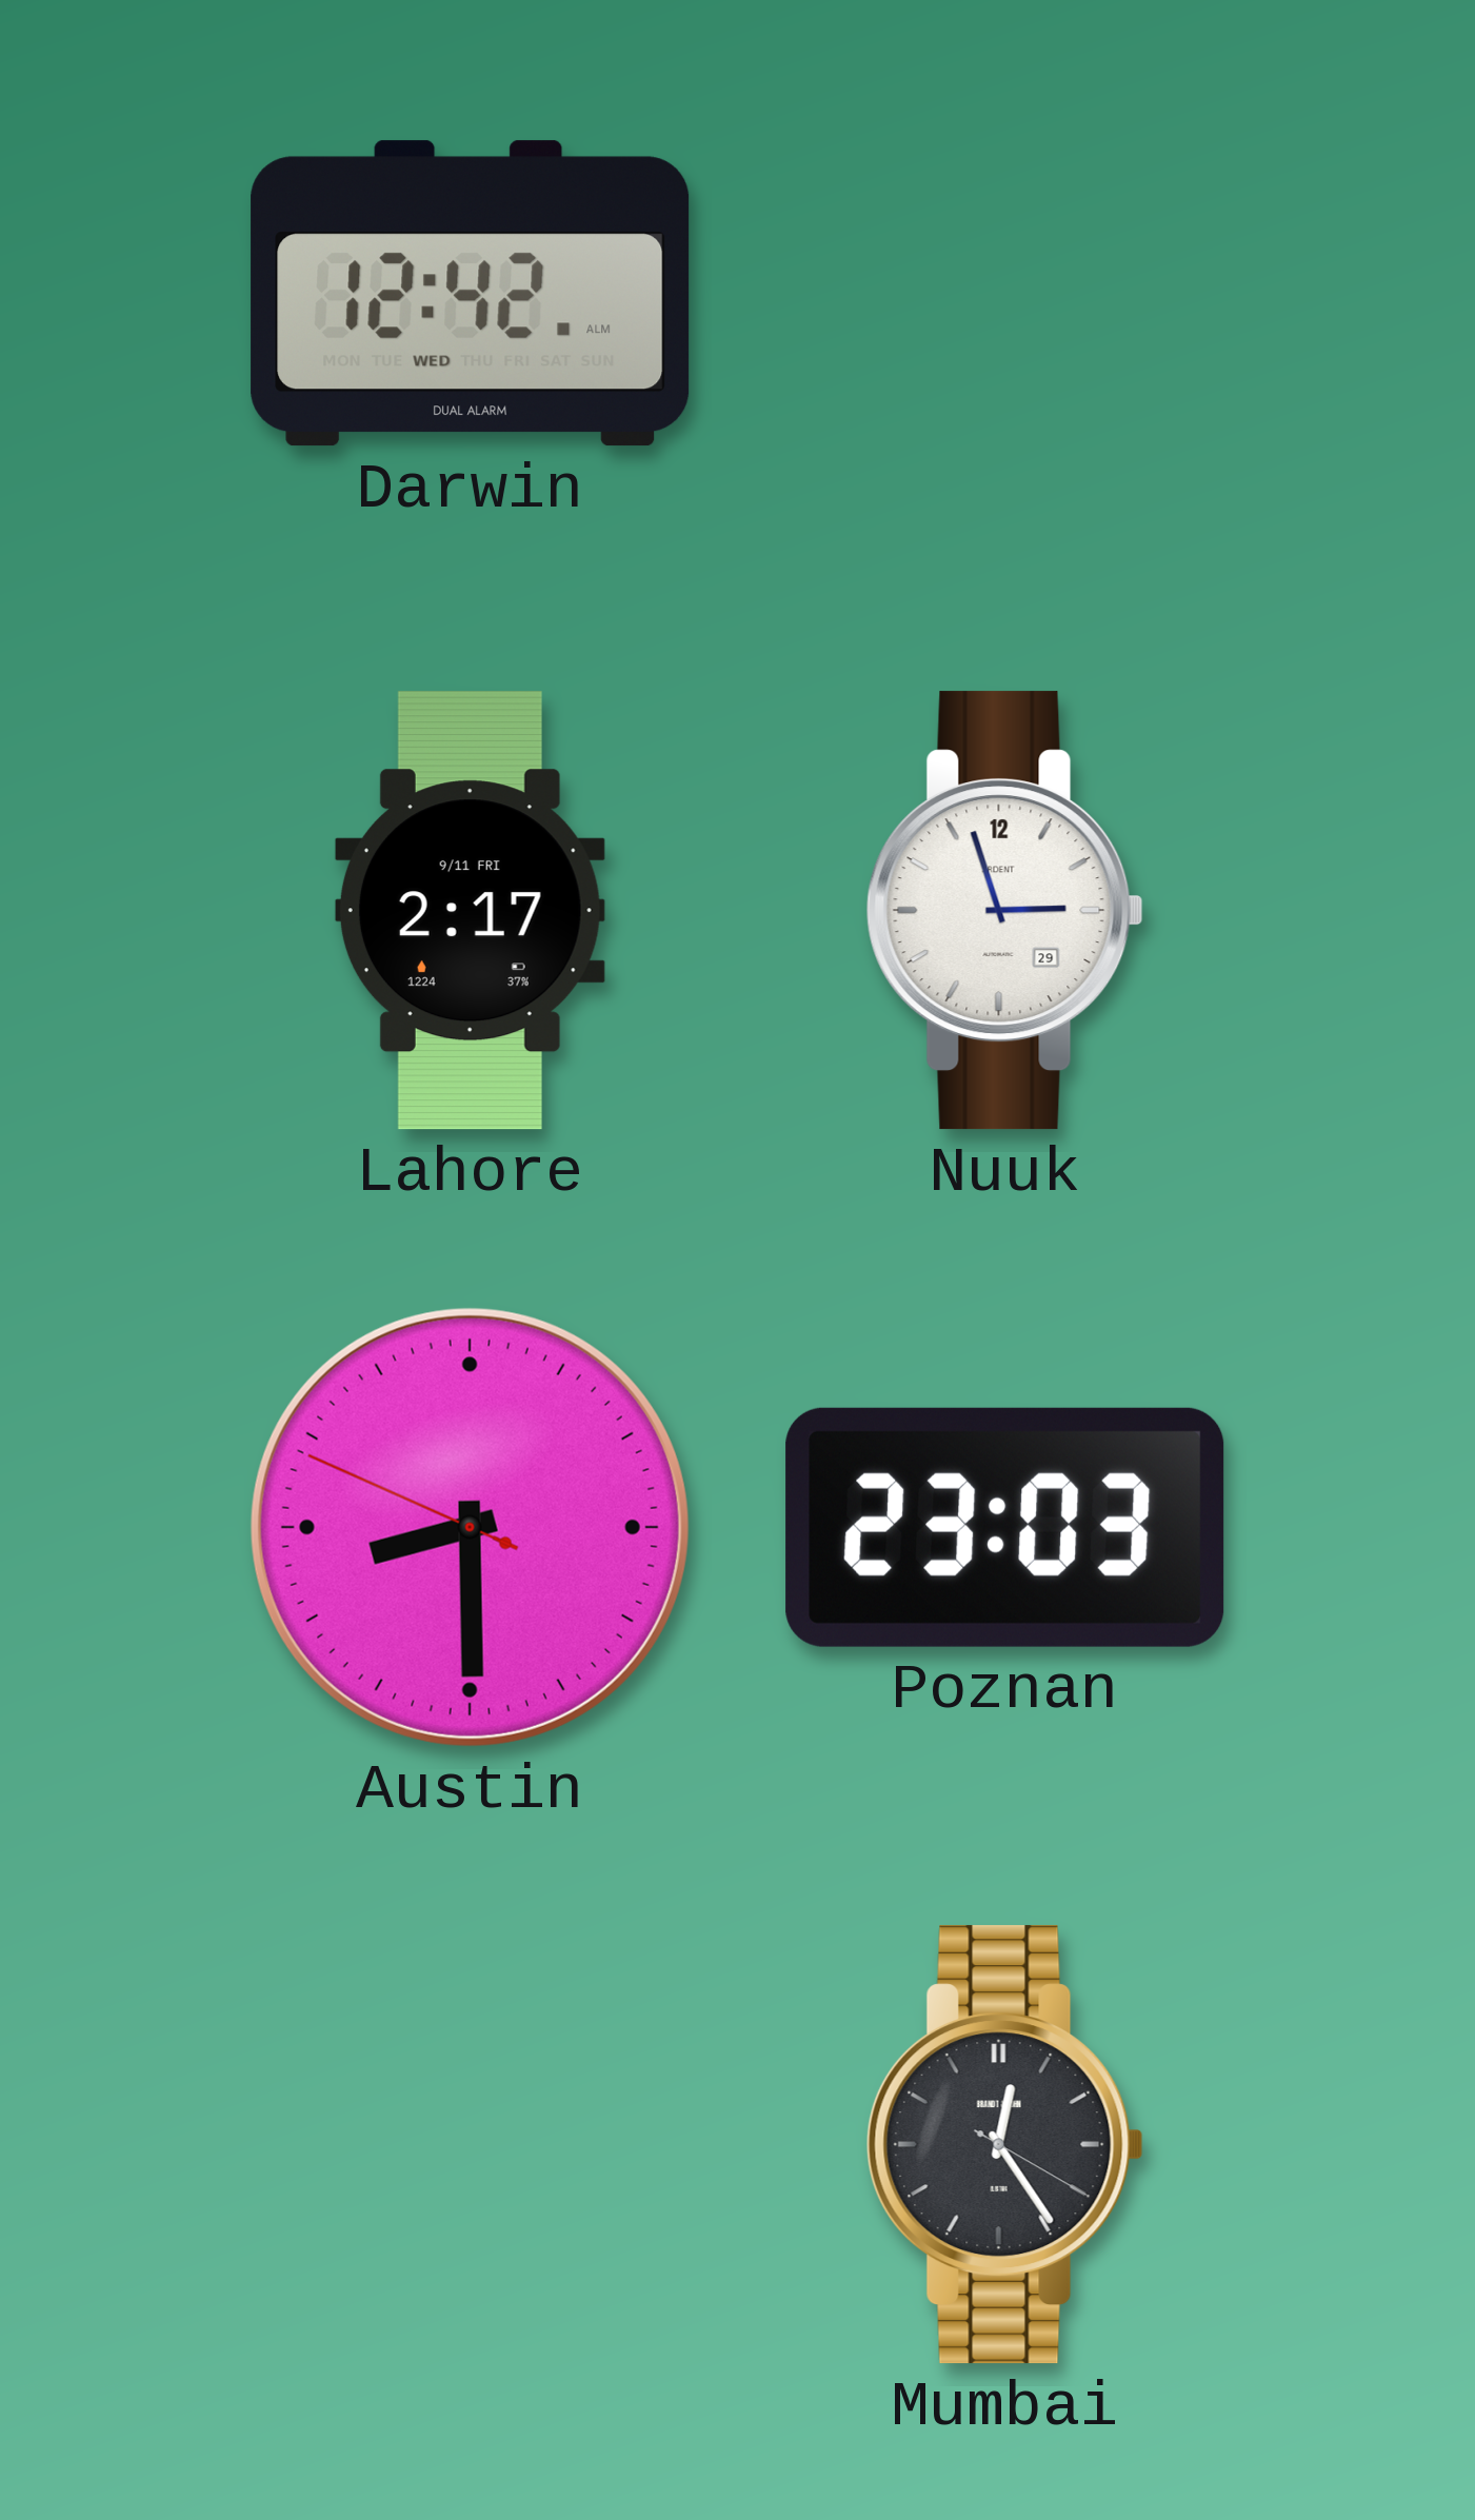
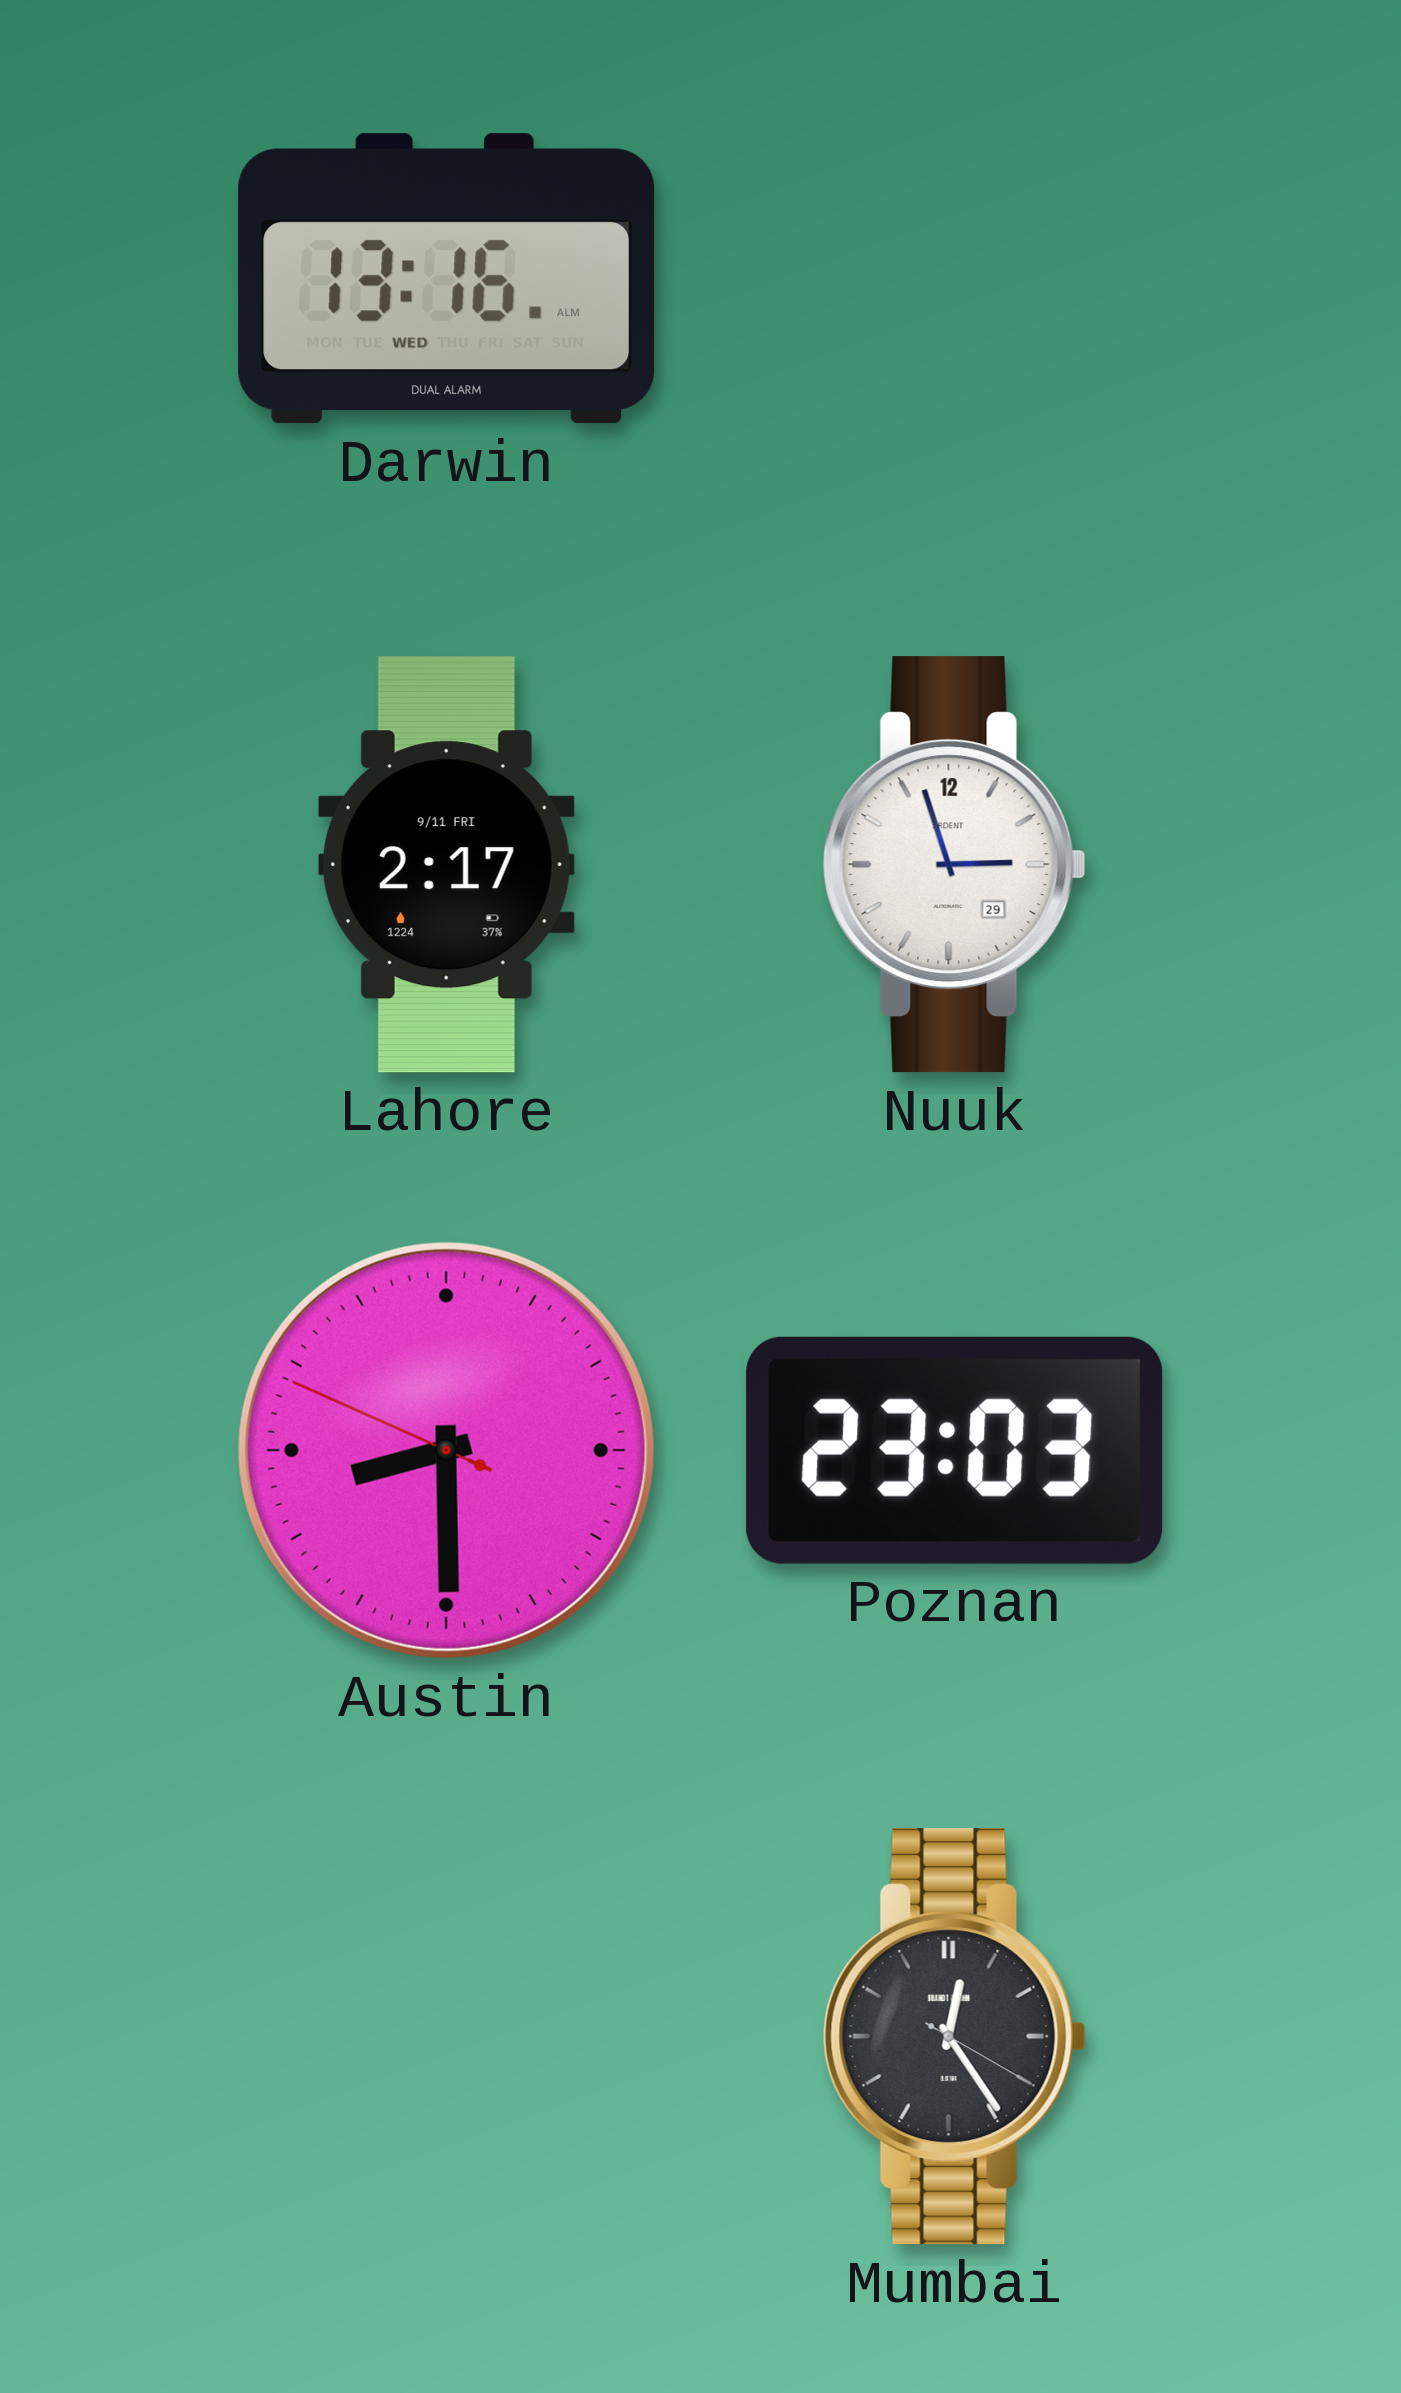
Darwin: 12:42 -> 13:16
